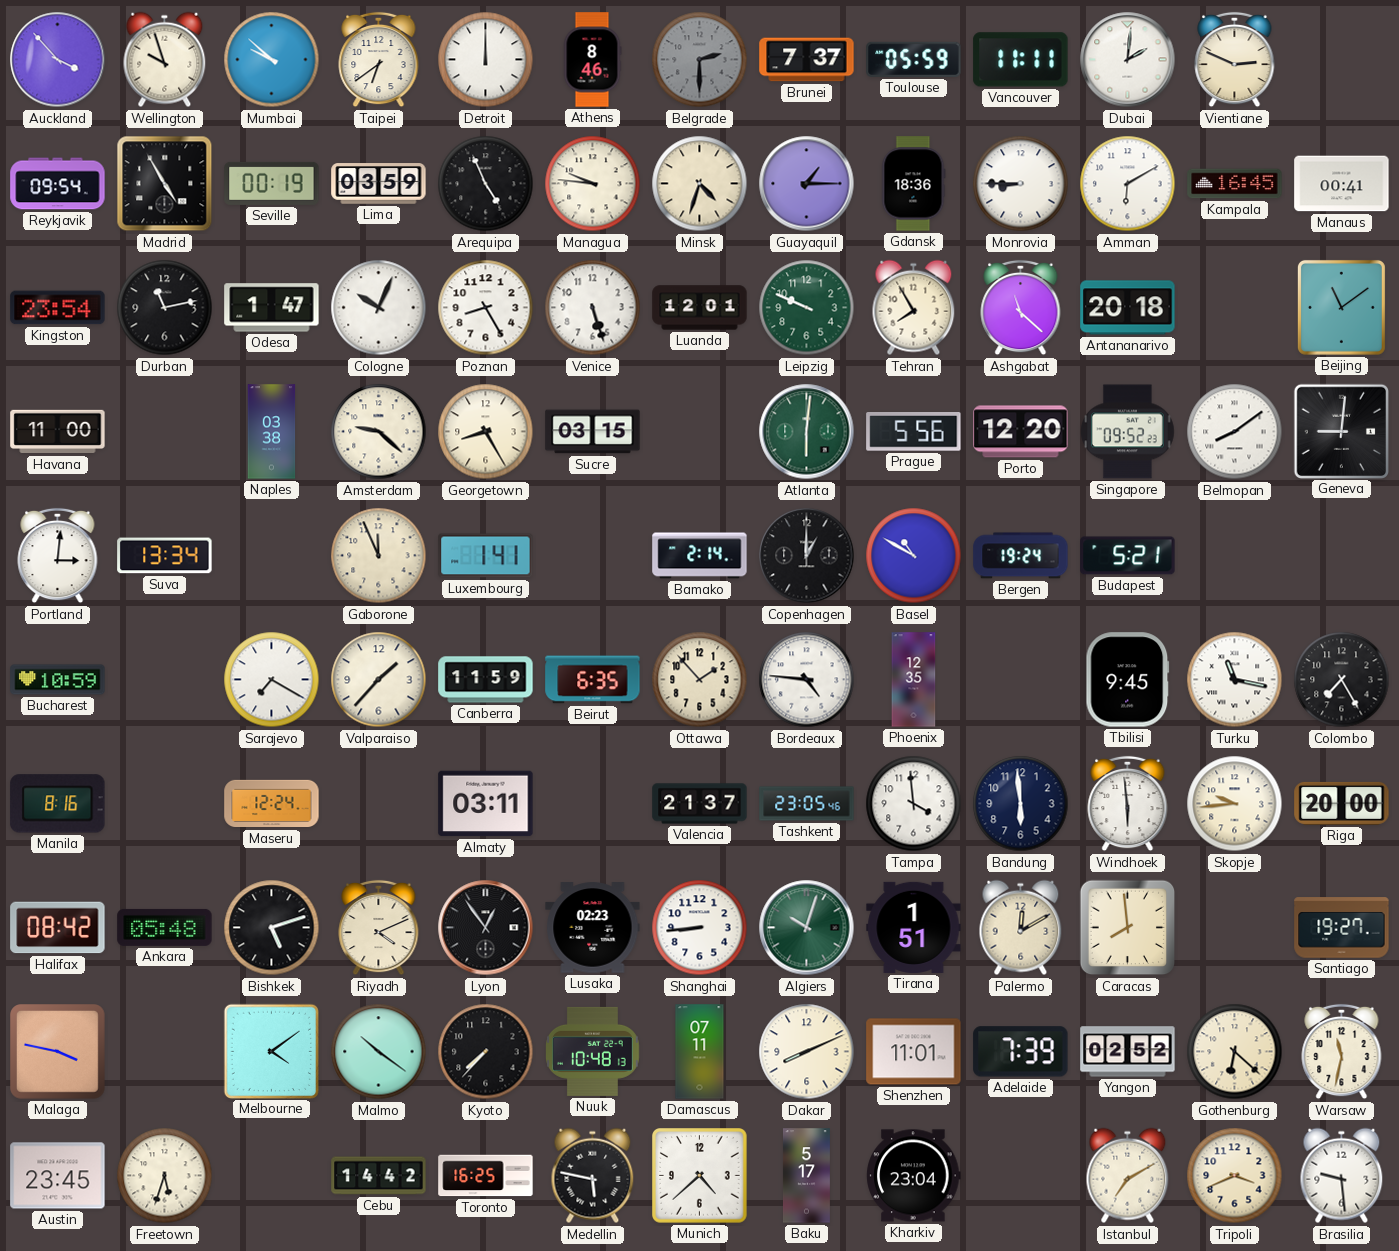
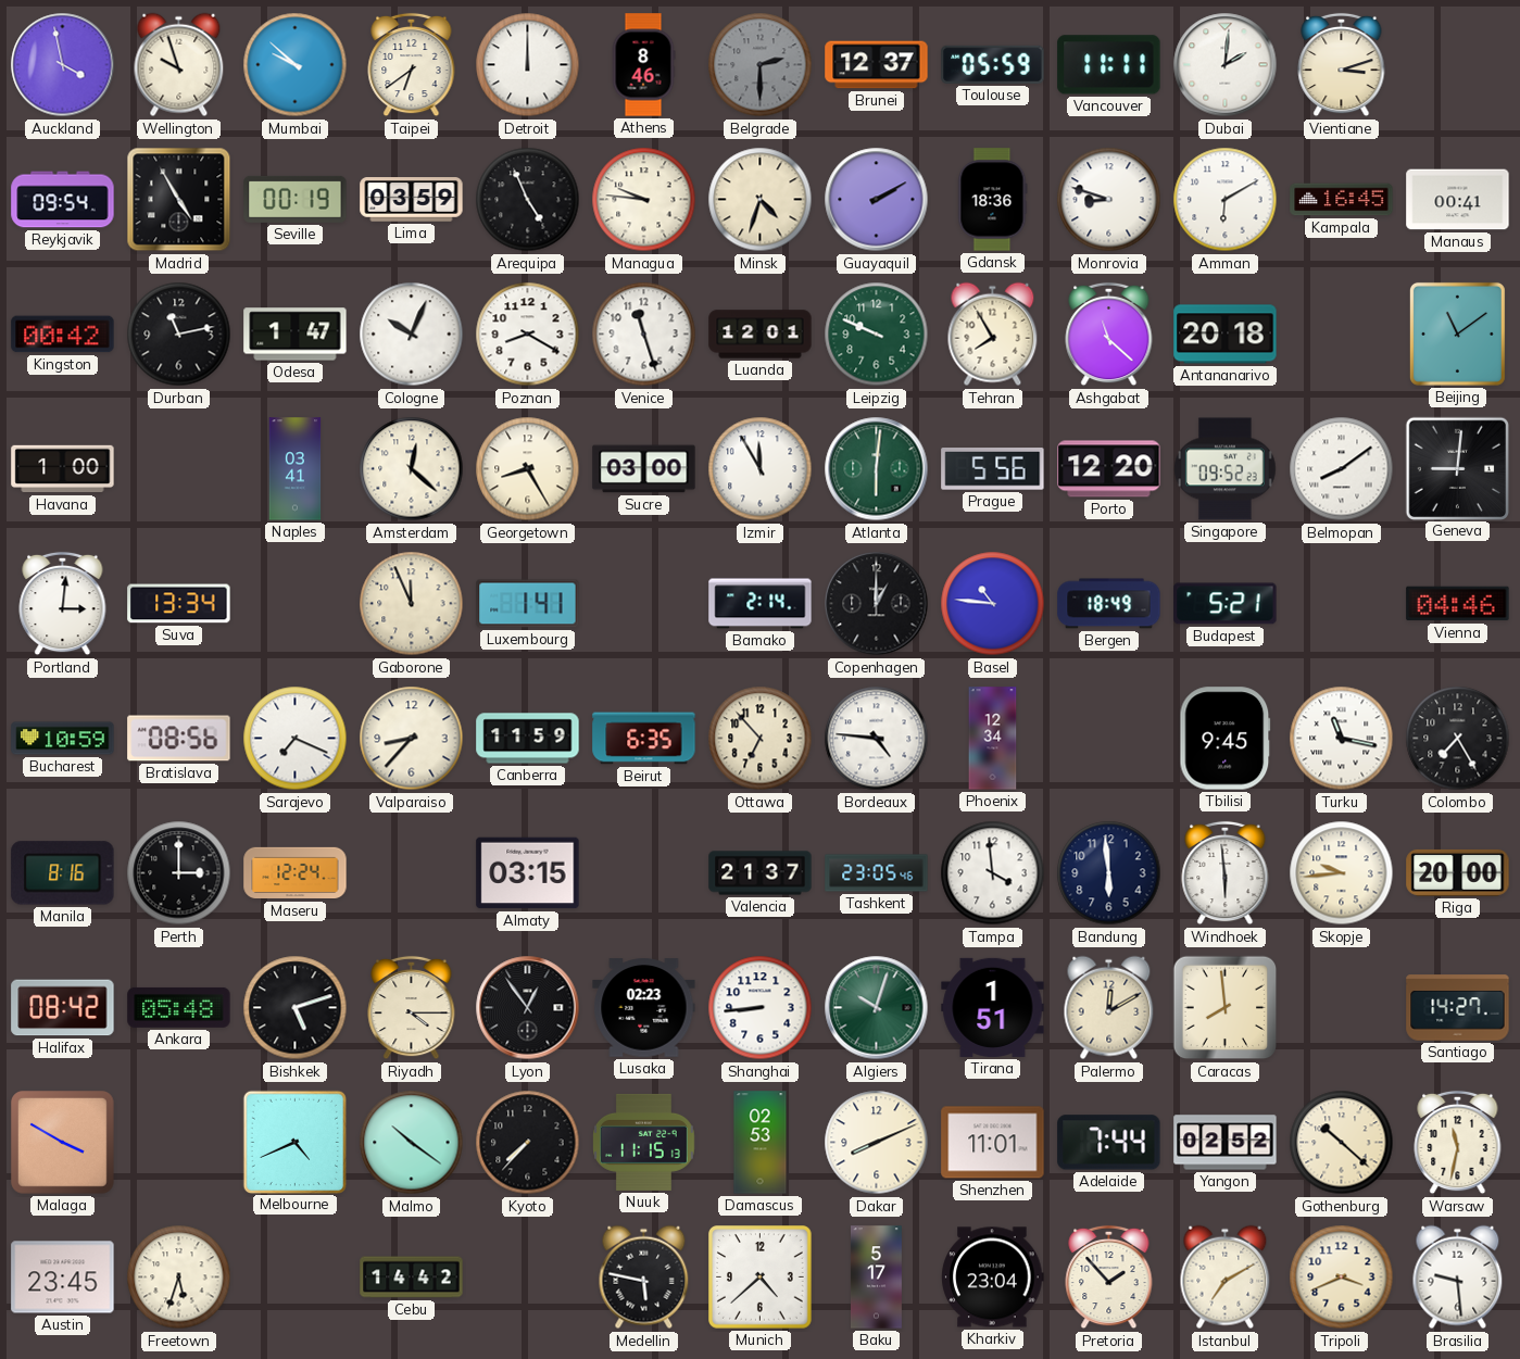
Auckland: 3:53 -> 3:58
Brunei: 7:37 -> 12:37
Vientiane: 2:49 -> 3:12
Guayaquil: 1:15 -> 2:10
Monrovia: 8:45 -> 8:48
Kingston: 23:54 -> 00:42
Poznan: 8:25 -> 8:20
Venice: 5:27 -> 11:27
Havana: 11:00 -> 1:00
Naples: 03:38 -> 03:41
Amsterdam: 9:22 -> 12:22
Sucre: 03:15 -> 03:00
Izmir: none -> 11:55
Basel: 10:50 -> 10:46
Bergen: 19:24 -> 18:49
Vienna: none -> 04:46
Bratislava: none -> 08:56
Sarajevo: 7:20 -> 7:19
Valparaiso: 1:37 -> 8:37
Ottawa: 1:53 -> 6:53
Phoenix: 12:35 -> 12:34
Perth: none -> 3:00
Almaty: 03:11 -> 03:15
Riyadh: 4:11 -> 4:15
Santiago: 19:27 -> 14:27
Malaga: 3:47 -> 3:50
Melbourne: 4:09 -> 4:41
Nuuk: 10:48 -> 11:15
Damascus: 07:11 -> 02:53
Adelaide: 7:39 -> 7:44
Gothenburg: 6:22 -> 10:22
Toronto: 16:25 -> none
Pretoria: none -> 1:53
